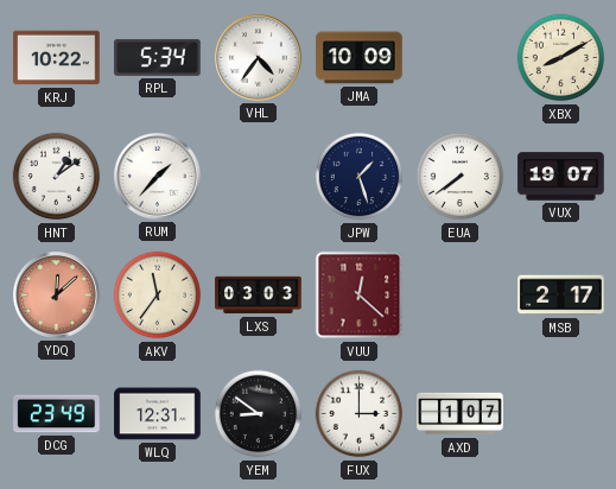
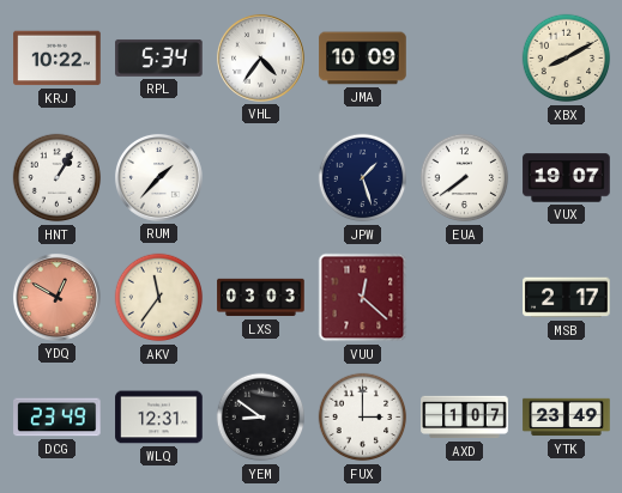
HNT: 1:09 -> 1:05
YDQ: 12:08 -> 12:50
YTK: none -> 23:49
